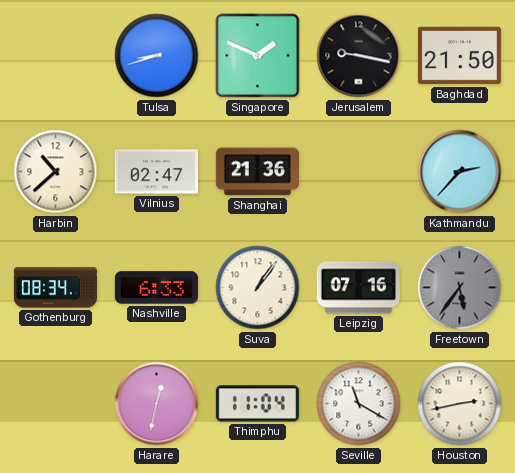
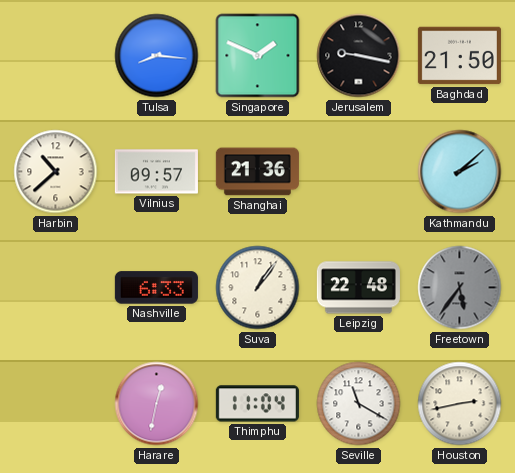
Tulsa: 8:42 -> 8:16
Vilnius: 02:47 -> 09:57
Kathmandu: 2:37 -> 2:08
Gothenburg: 08:34 -> none
Leipzig: 07:16 -> 22:48
